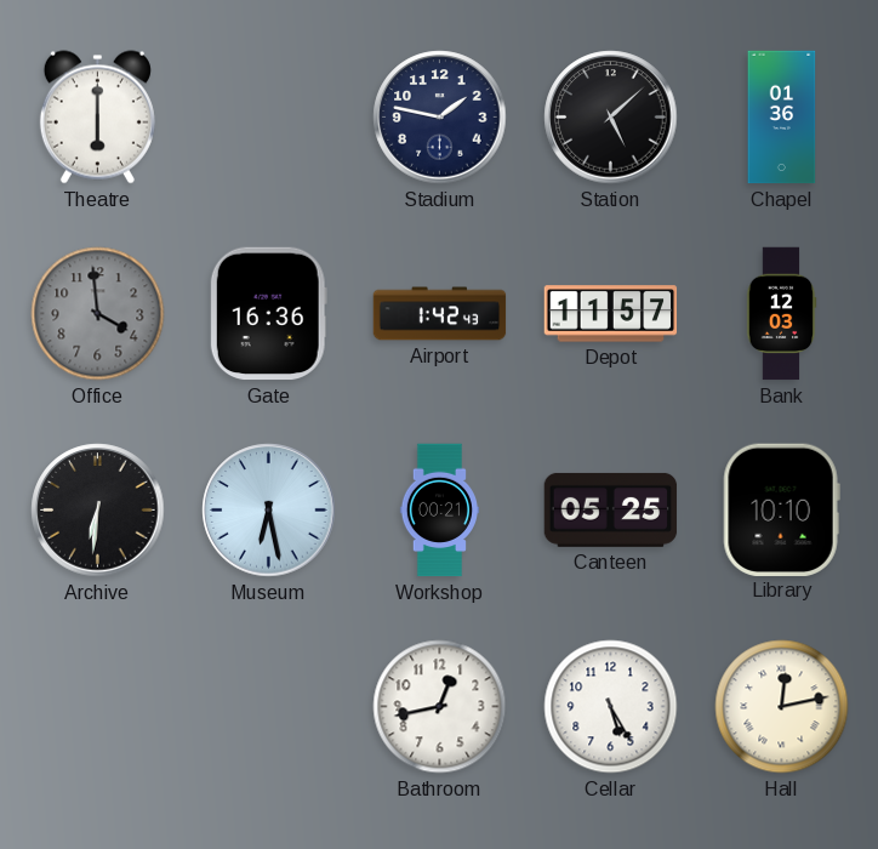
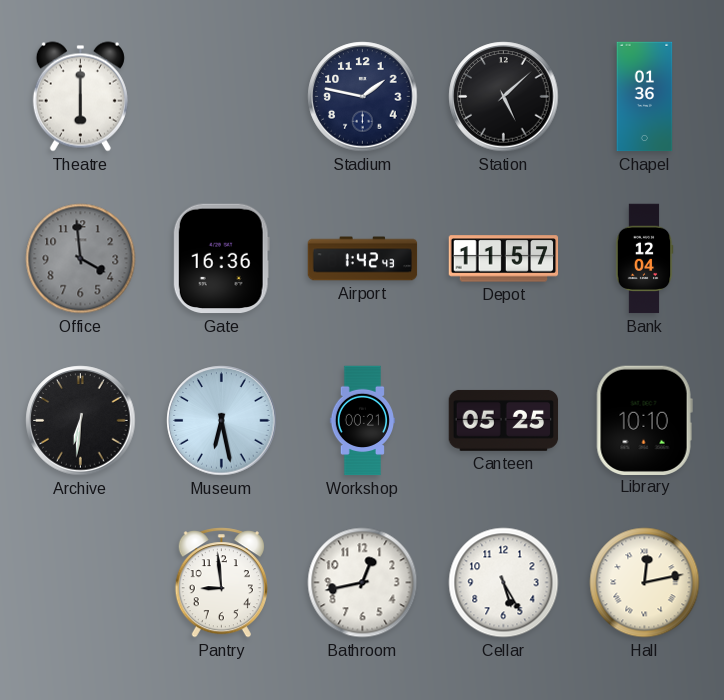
Bank: 12:03 -> 12:04
Pantry: none -> 8:59
